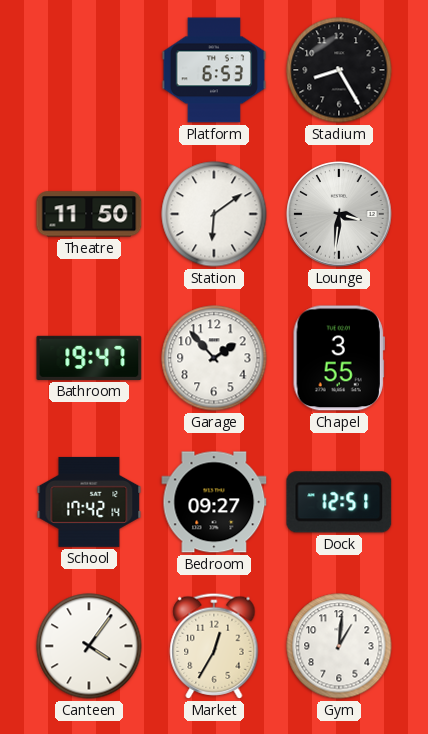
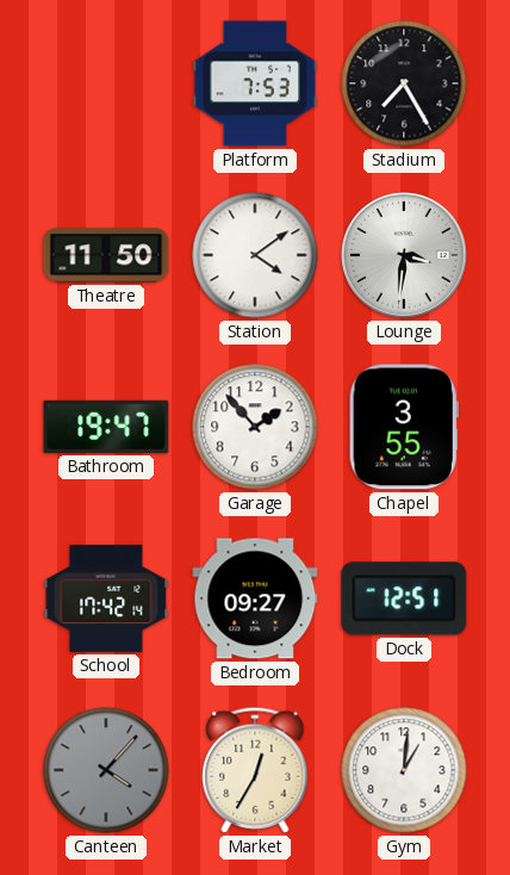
Platform: 6:53 -> 7:53
Stadium: 8:25 -> 7:25
Station: 6:09 -> 4:09
Canteen: 4:06 -> 4:07
Canteen dial: white -> grey
